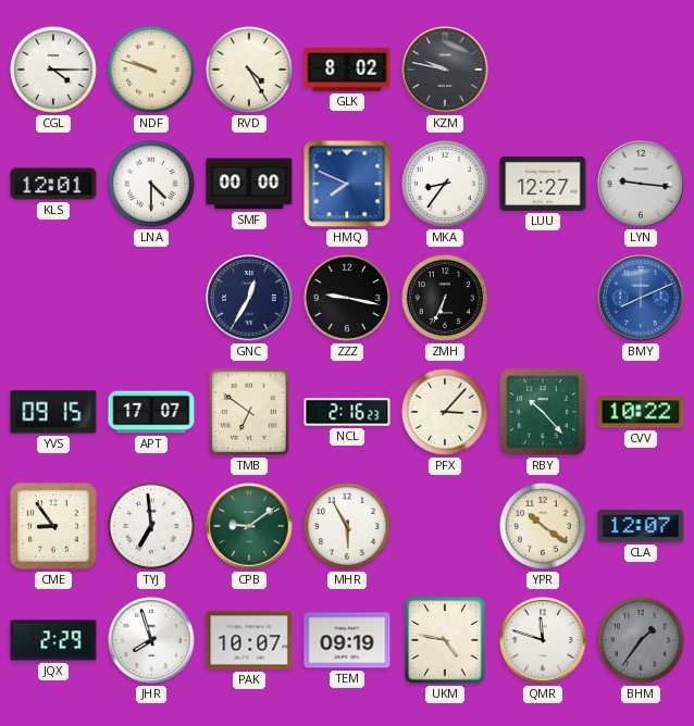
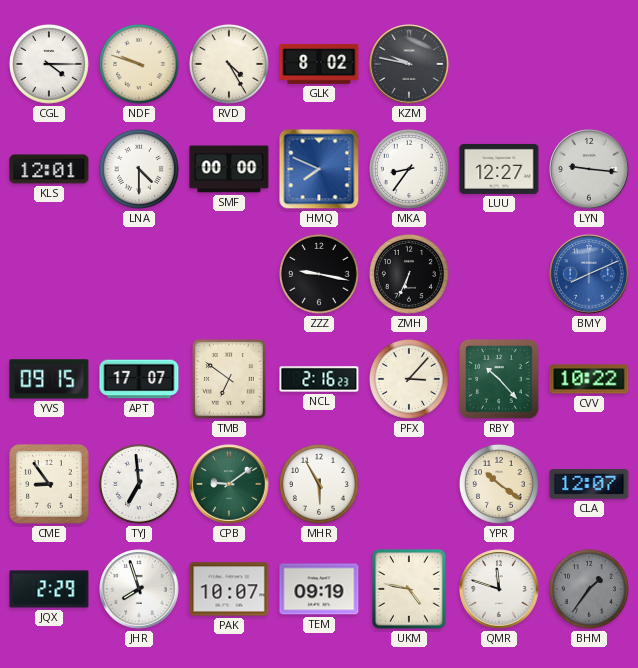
GNC: 12:35 -> none
